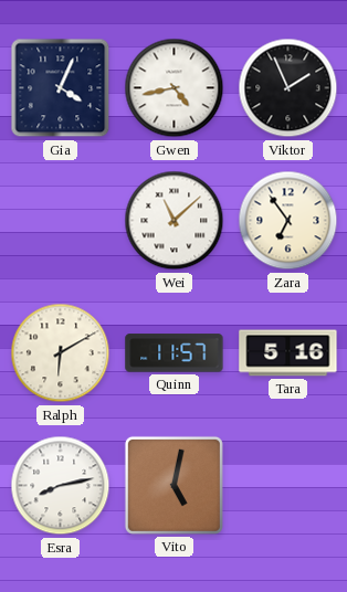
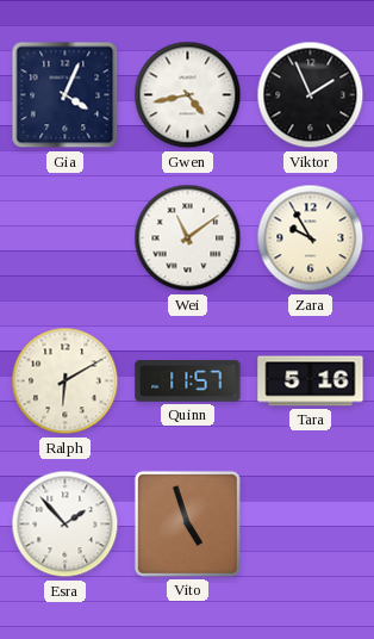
Wei: 11:08 -> 11:09
Zara: 6:54 -> 9:55
Esra: 8:13 -> 1:53
Vito: 5:02 -> 4:57
